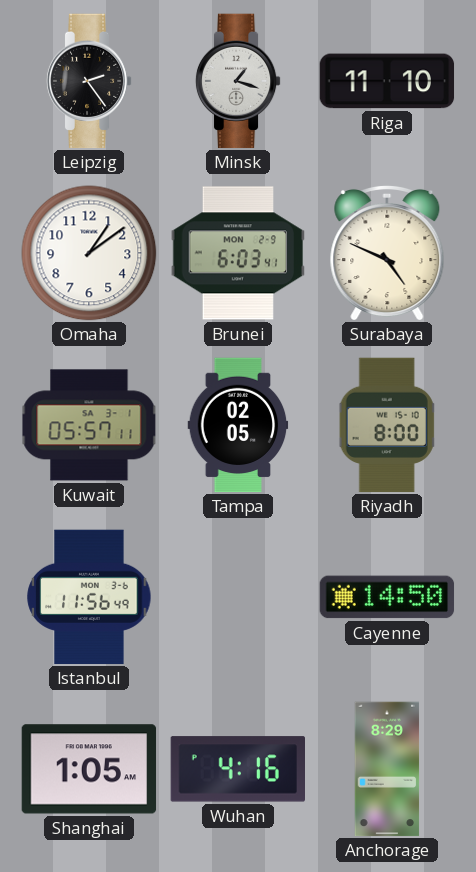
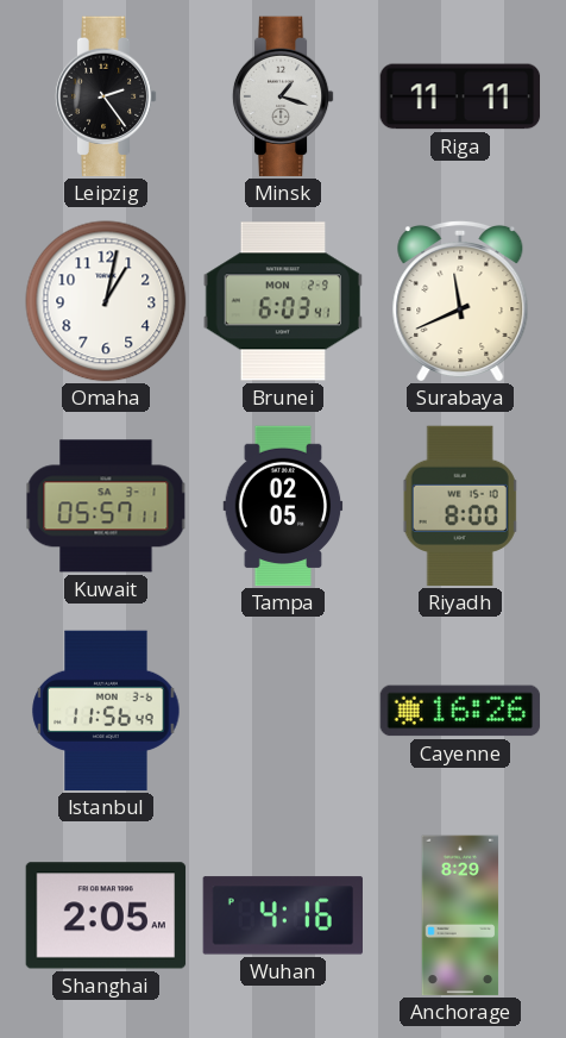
Riga: 11:10 -> 11:11
Omaha: 1:09 -> 1:02
Surabaya: 4:49 -> 11:41
Cayenne: 14:50 -> 16:26
Shanghai: 1:05 -> 2:05
